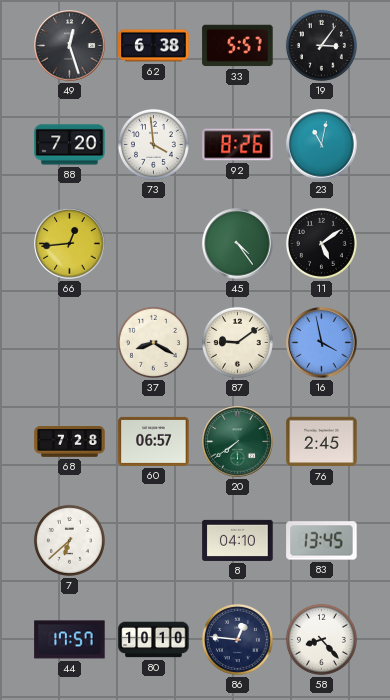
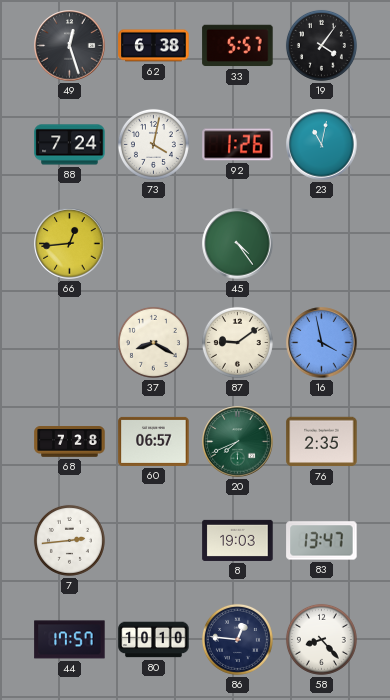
19: 3:06 -> 4:06
88: 7:20 -> 7:24
73: 3:59 -> 4:02
92: 8:26 -> 1:26
11: 5:09 -> none
20: 7:39 -> 7:41
76: 2:45 -> 2:35
7: 6:38 -> 2:44
8: 04:10 -> 19:03
83: 13:45 -> 13:47
